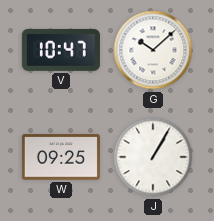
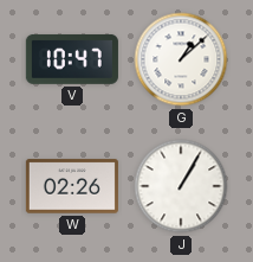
G: 10:08 -> 1:08
W: 09:25 -> 02:26
